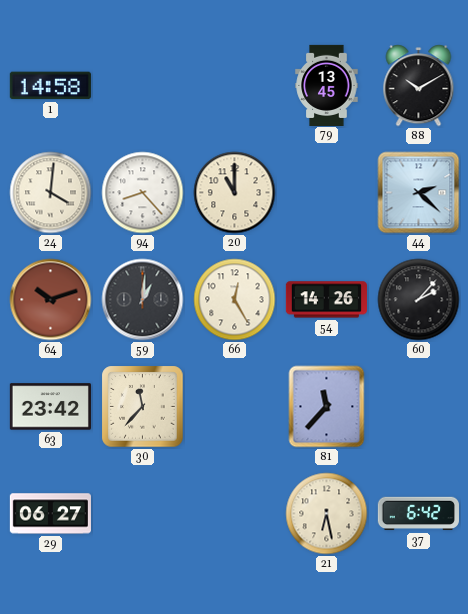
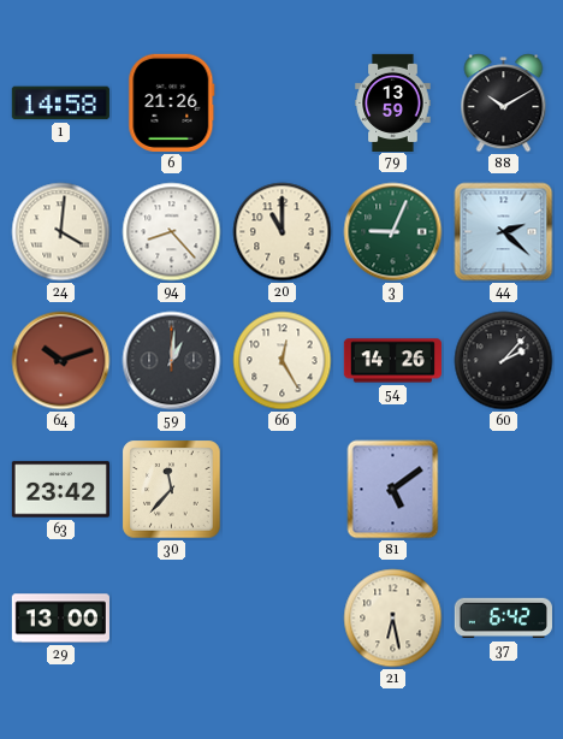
6: none -> 21:26
79: 13:45 -> 13:59
3: none -> 9:04
81: 11:37 -> 5:09
29: 06:27 -> 13:00
